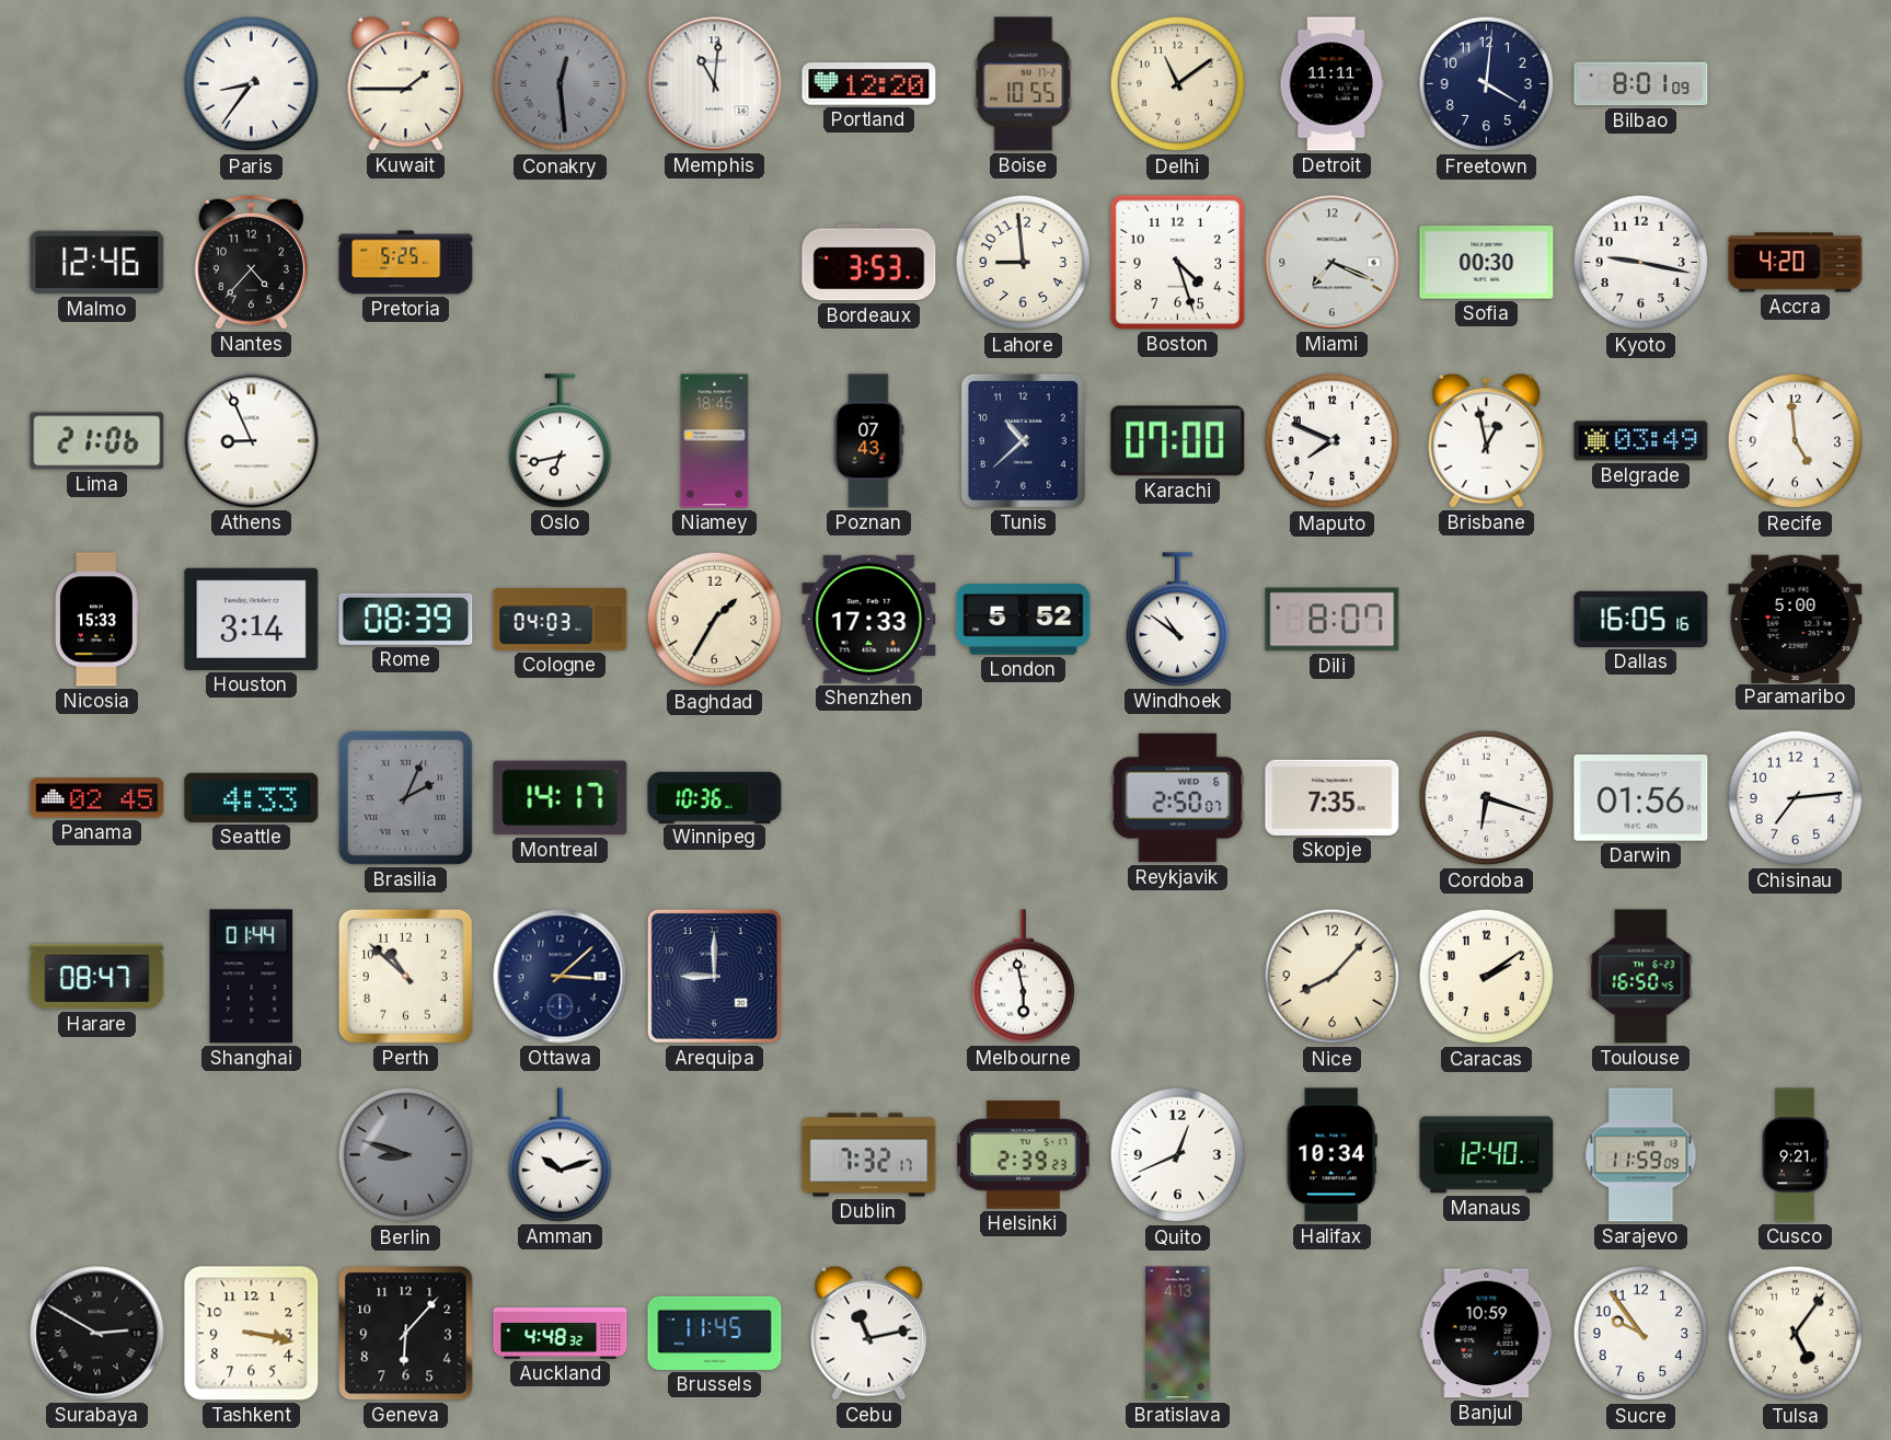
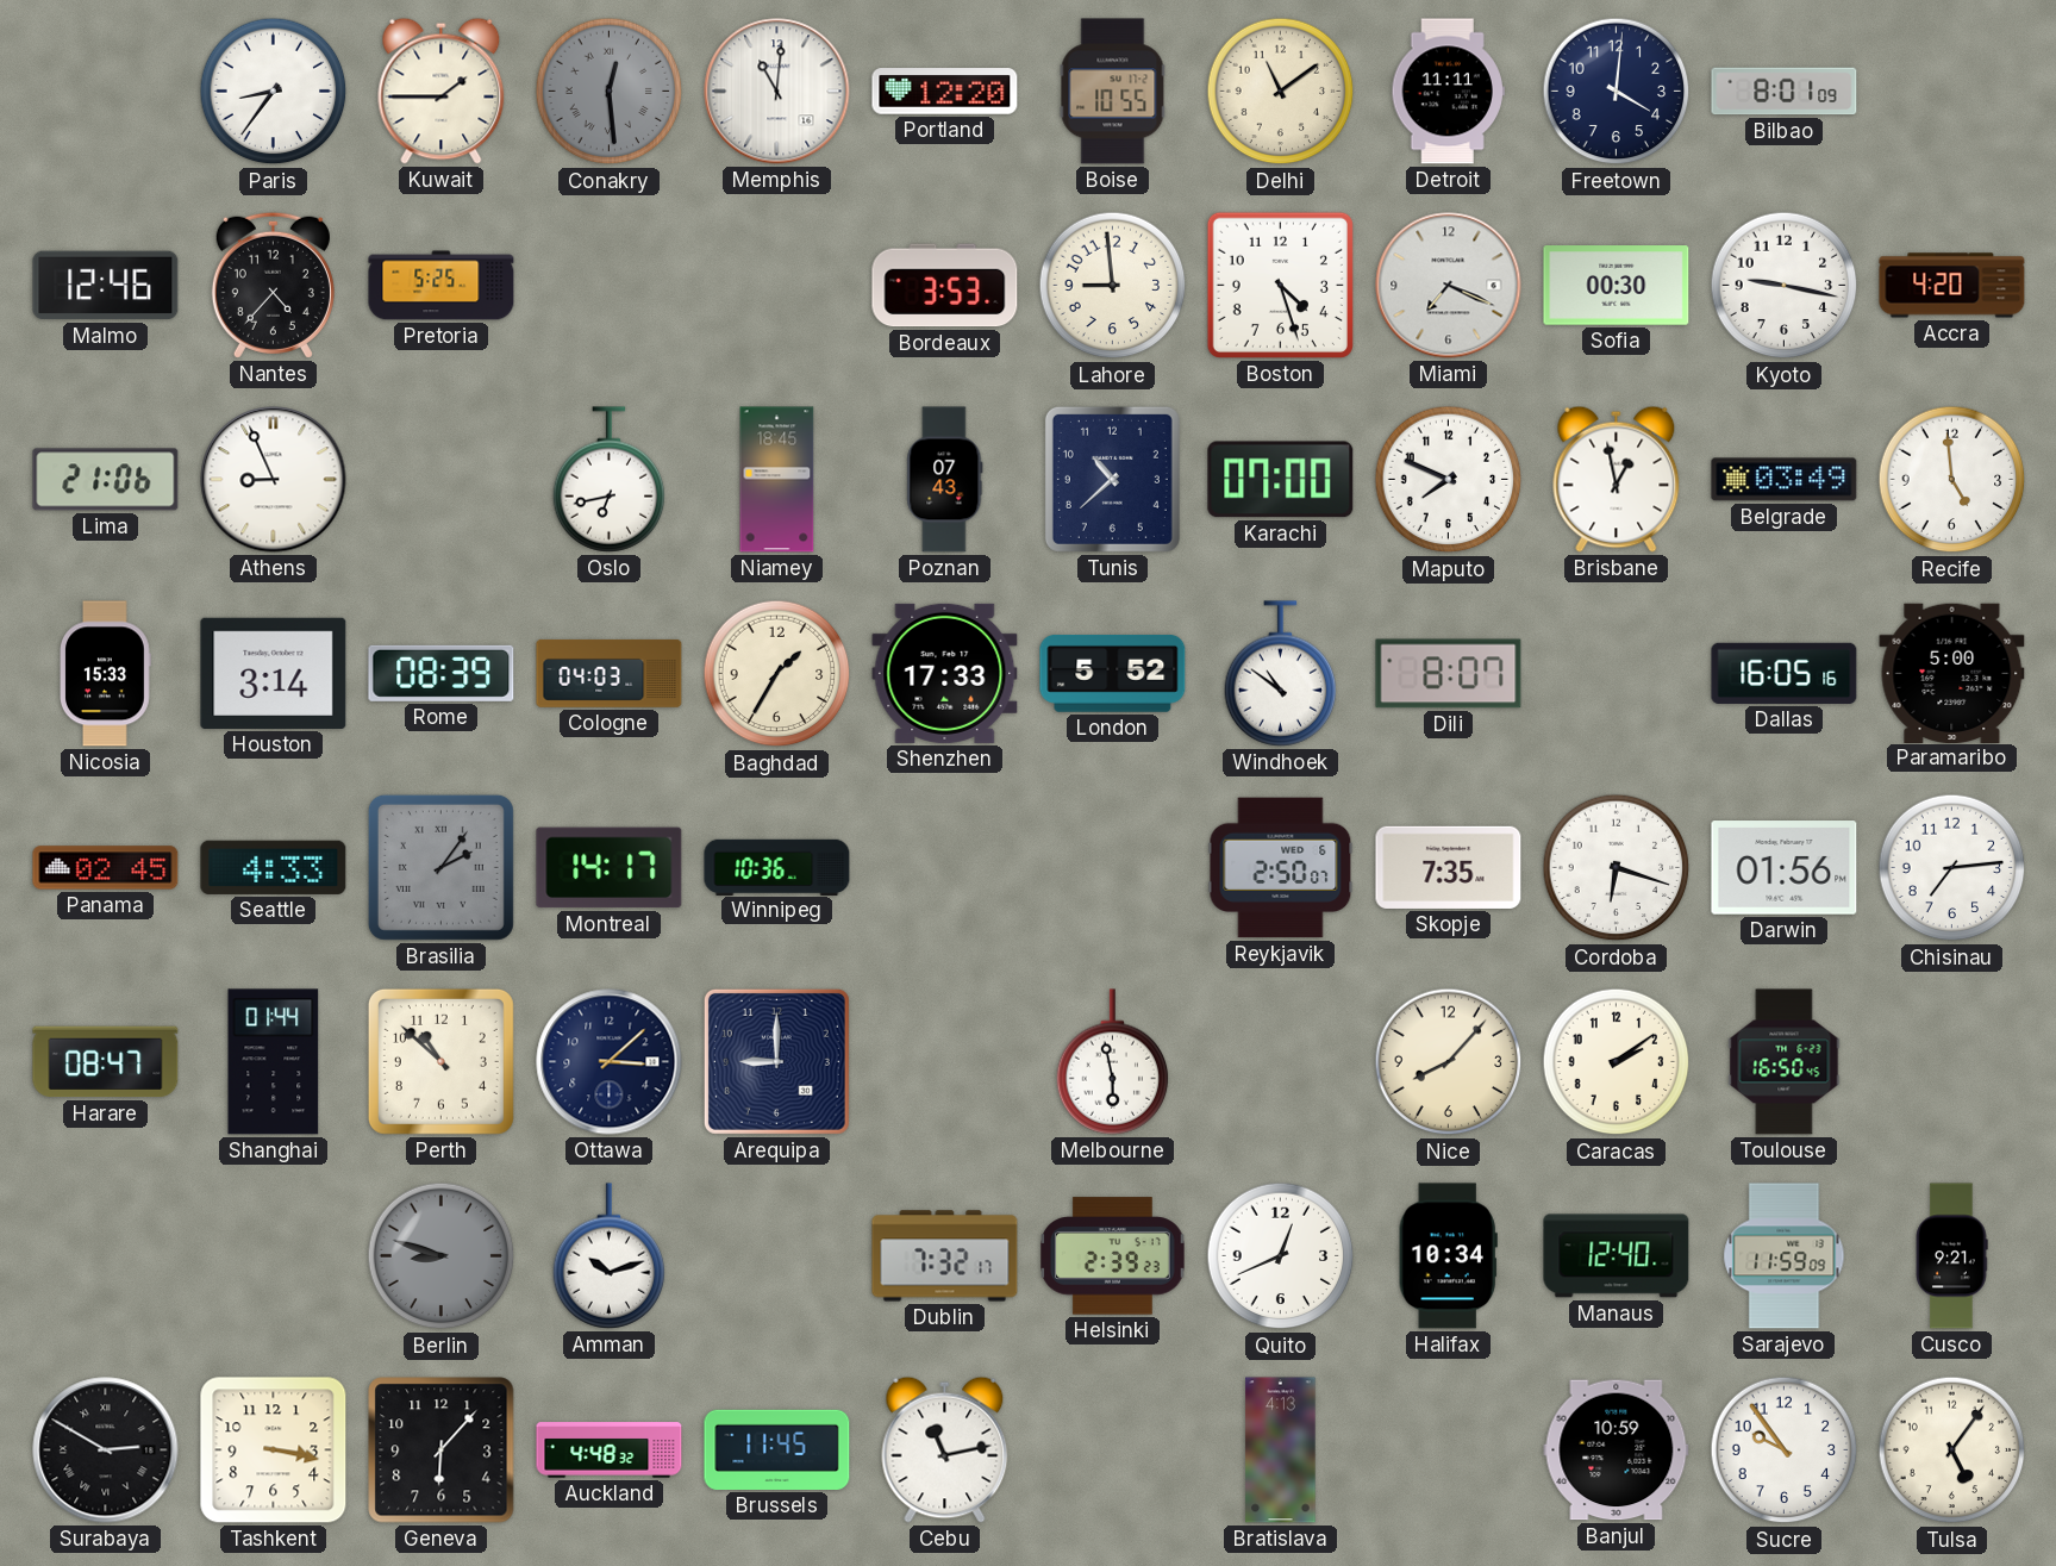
Brasilia: 2:04 -> 2:06
